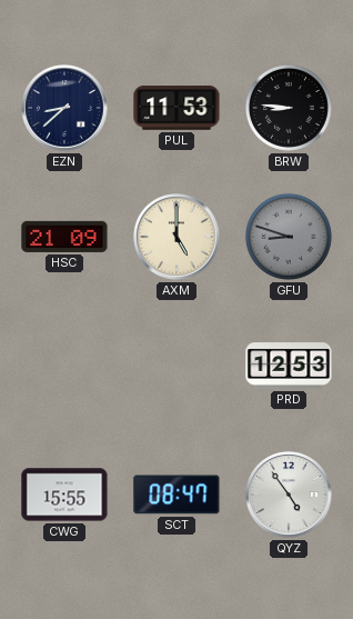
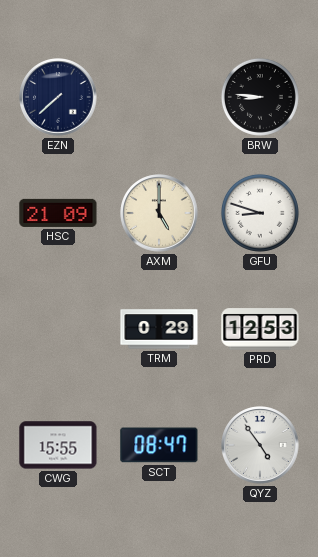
EZN: 8:38 -> 7:38
PUL: 11:53 -> none
GFU dial: grey -> white
TRM: none -> 0:29
